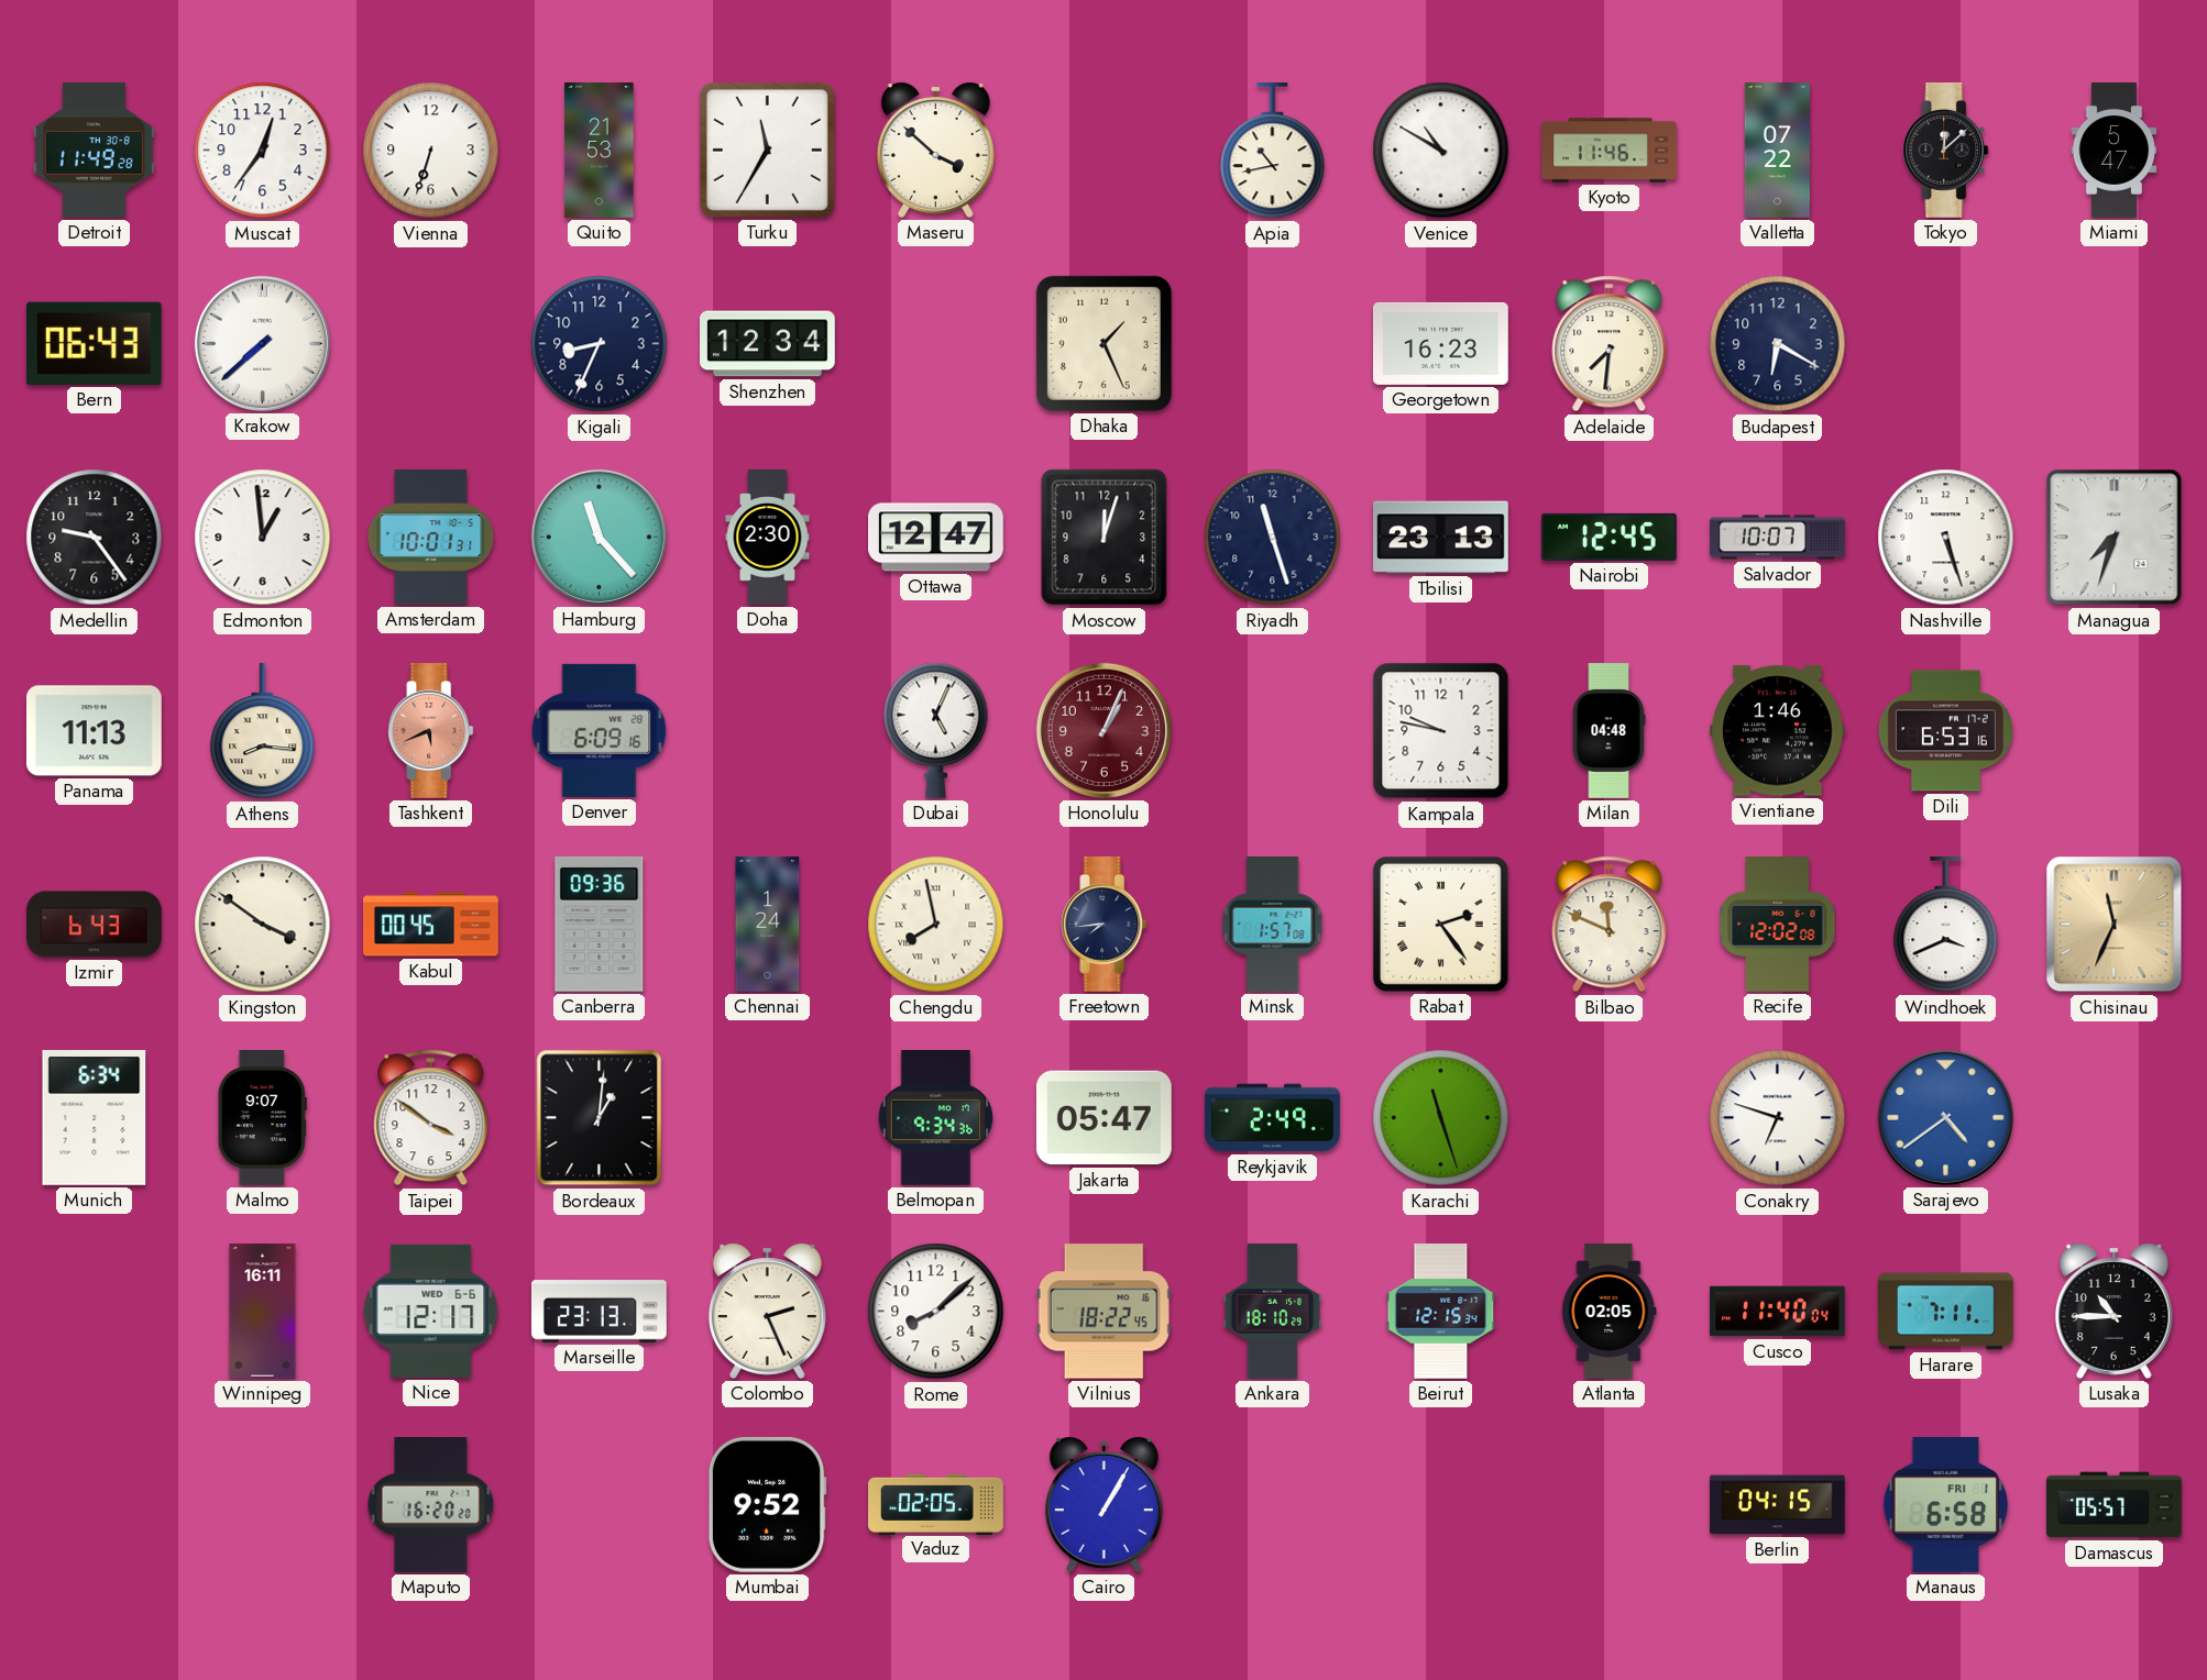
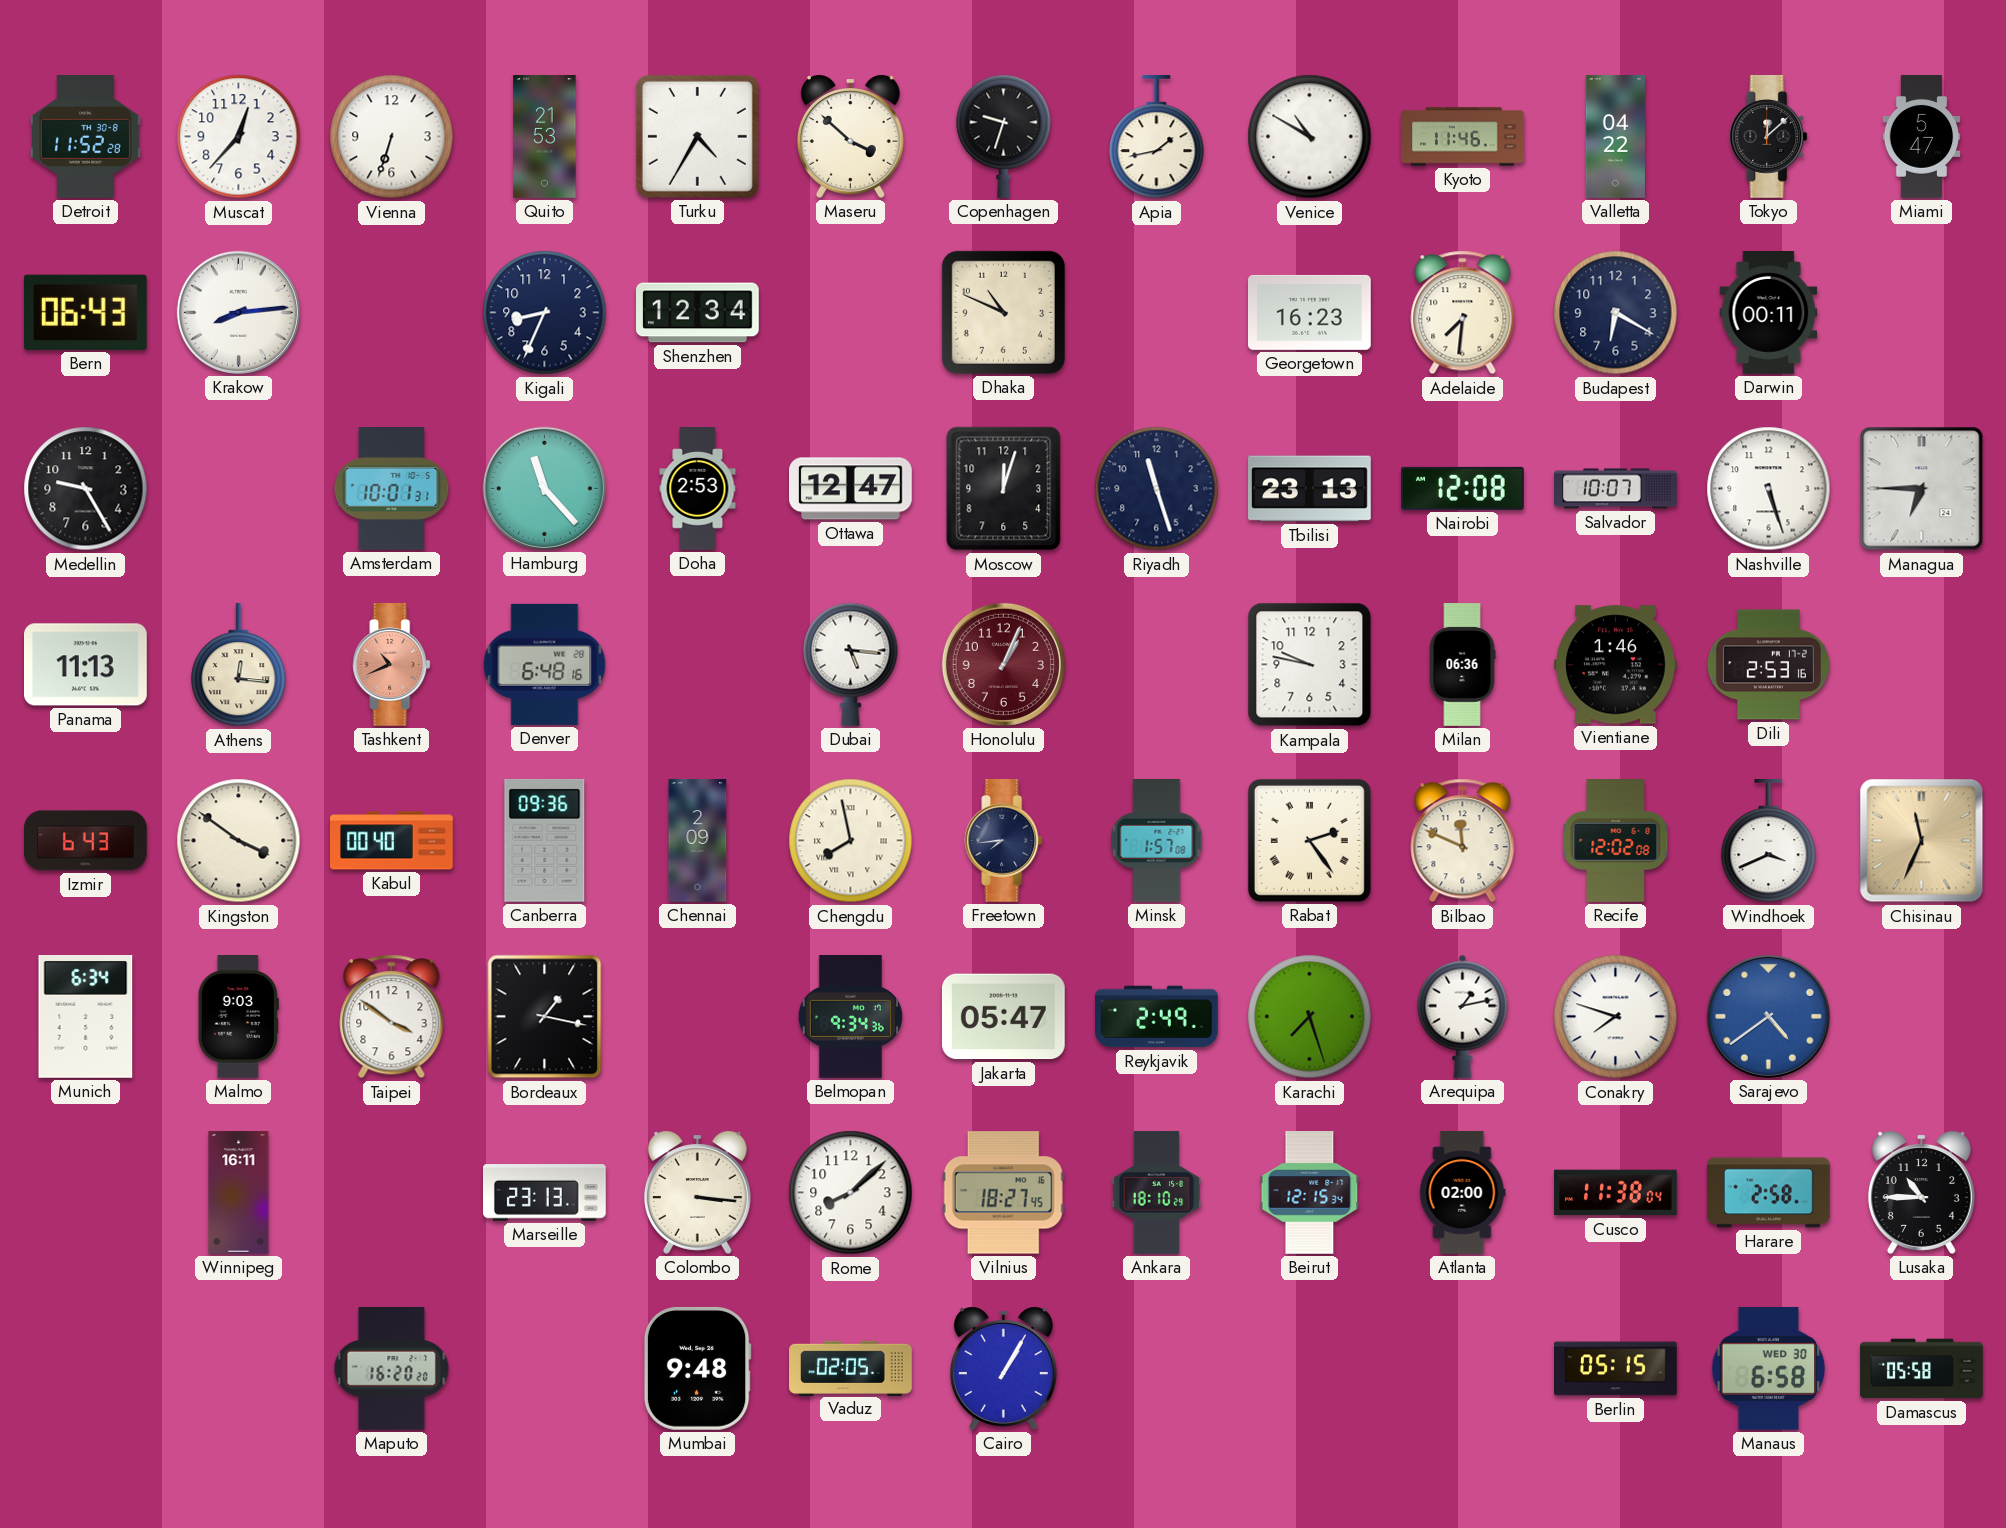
Detroit: 11:49 -> 11:52
Muscat: 12:36 -> 12:37
Turku: 11:35 -> 4:35
Copenhagen: none -> 9:33
Apia: 10:43 -> 1:43
Valletta: 07:22 -> 04:22
Krakow: 7:38 -> 8:14
Dhaka: 1:26 -> 10:49
Darwin: none -> 00:11
Medellin: 9:24 -> 9:25
Edmonton: 12:59 -> none
Doha: 2:30 -> 2:53
Nairobi: 12:45 -> 12:08
Managua: 7:33 -> 6:45
Athens: 8:16 -> 12:16
Tashkent: 5:41 -> 10:41
Denver: 6:09 -> 6:48
Dubai: 5:04 -> 5:16
Milan: 04:48 -> 06:36
Dili: 6:53 -> 2:53
Kabul: 00:45 -> 00:40
Chennai: 1:24 -> 2:09
Malmo: 9:07 -> 9:03
Bordeaux: 1:01 -> 1:17
Karachi: 11:27 -> 7:27
Arequipa: none -> 1:13
Conakry: 6:48 -> 7:48
Nice: 12:17 -> none
Colombo: 2:26 -> 3:16
Vilnius: 18:22 -> 18:27
Atlanta: 02:05 -> 02:00
Cusco: 11:40 -> 11:38
Harare: 7:11 -> 2:58
Mumbai: 9:52 -> 9:48
Berlin: 04:15 -> 05:15
Manaus date: FRI 1 -> WED 30
Damascus: 05:57 -> 05:58
